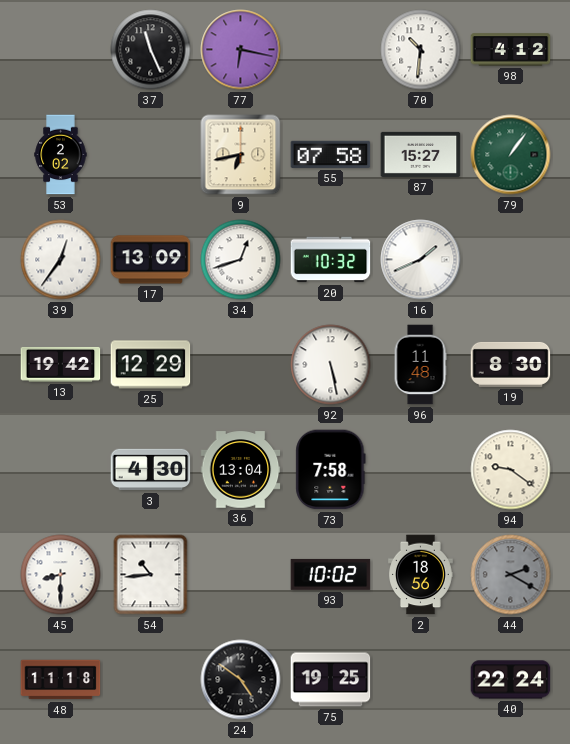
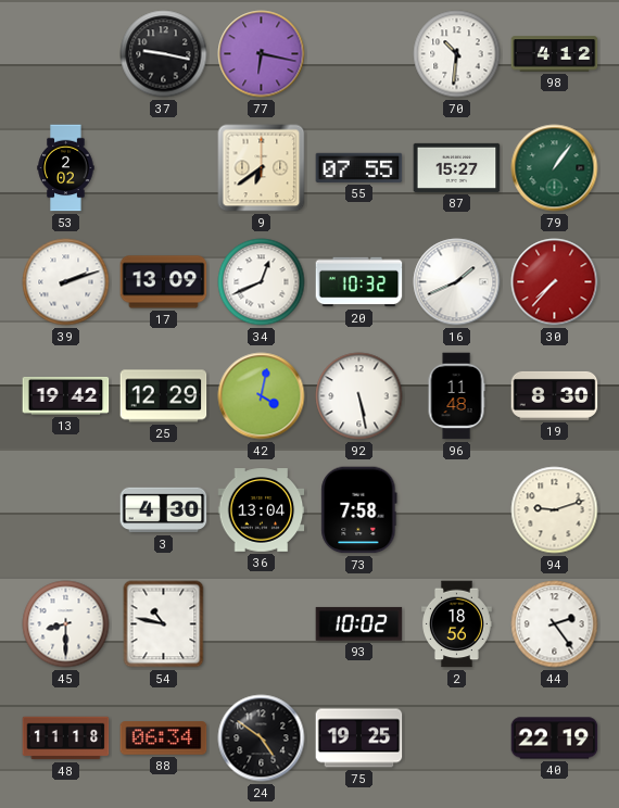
37: 11:26 -> 9:17
9: 6:43 -> 6:39
55: 07:58 -> 07:55
39: 12:36 -> 2:12
34: 12:42 -> 12:41
30: none -> 7:37
42: none -> 4:02
94: 9:21 -> 9:12
54: 10:44 -> 10:47
44: 2:20 -> 2:24
44 dial: grey -> white
88: none -> 06:34
40: 22:24 -> 22:19
